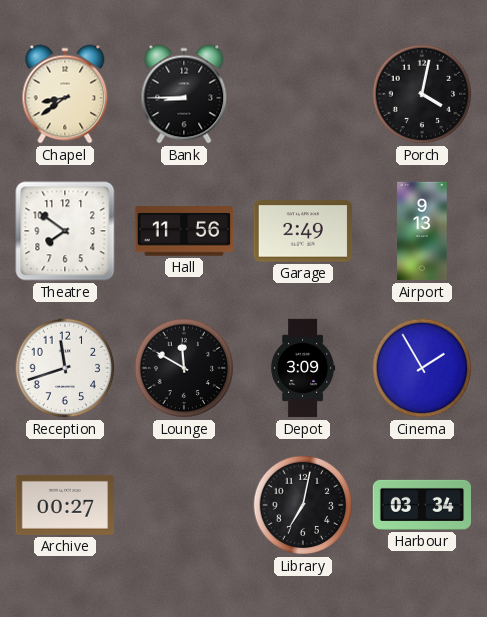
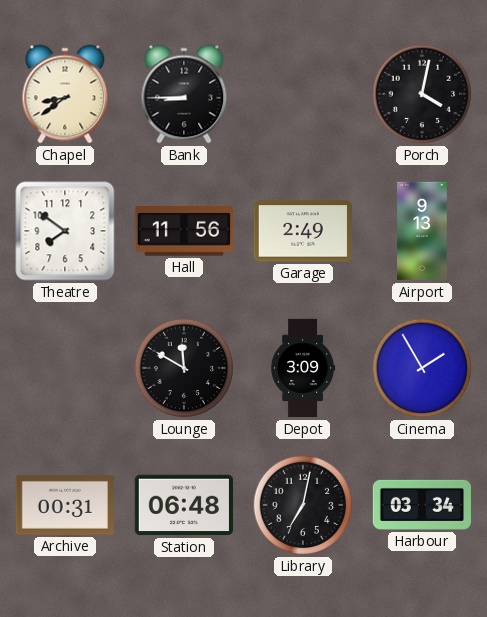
Reception: 11:42 -> none
Archive: 00:27 -> 00:31
Station: none -> 06:48
